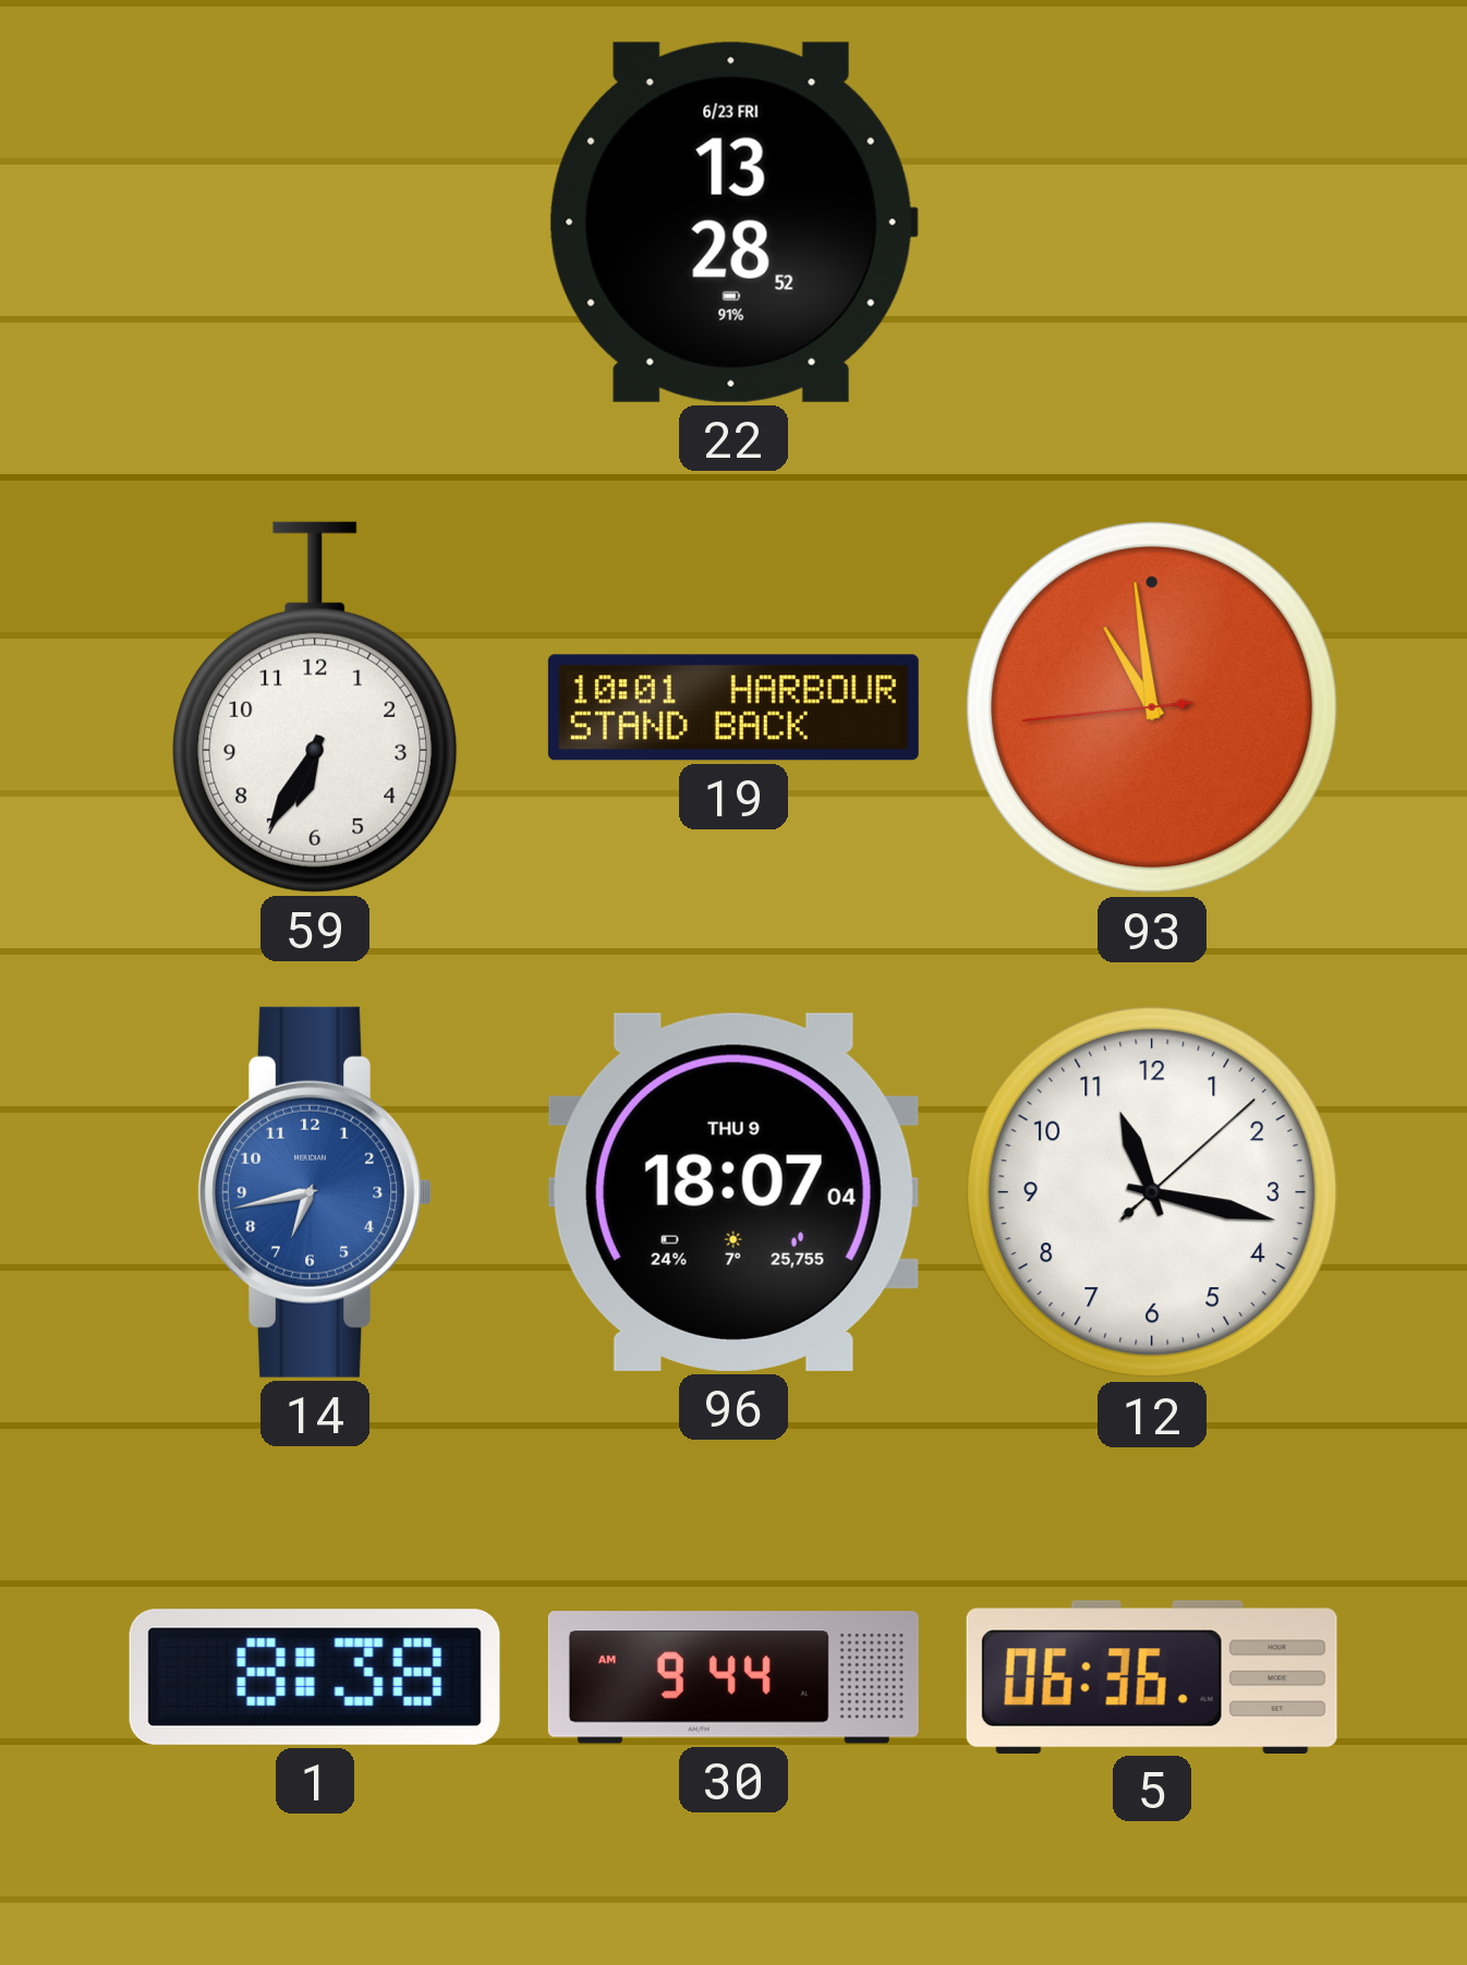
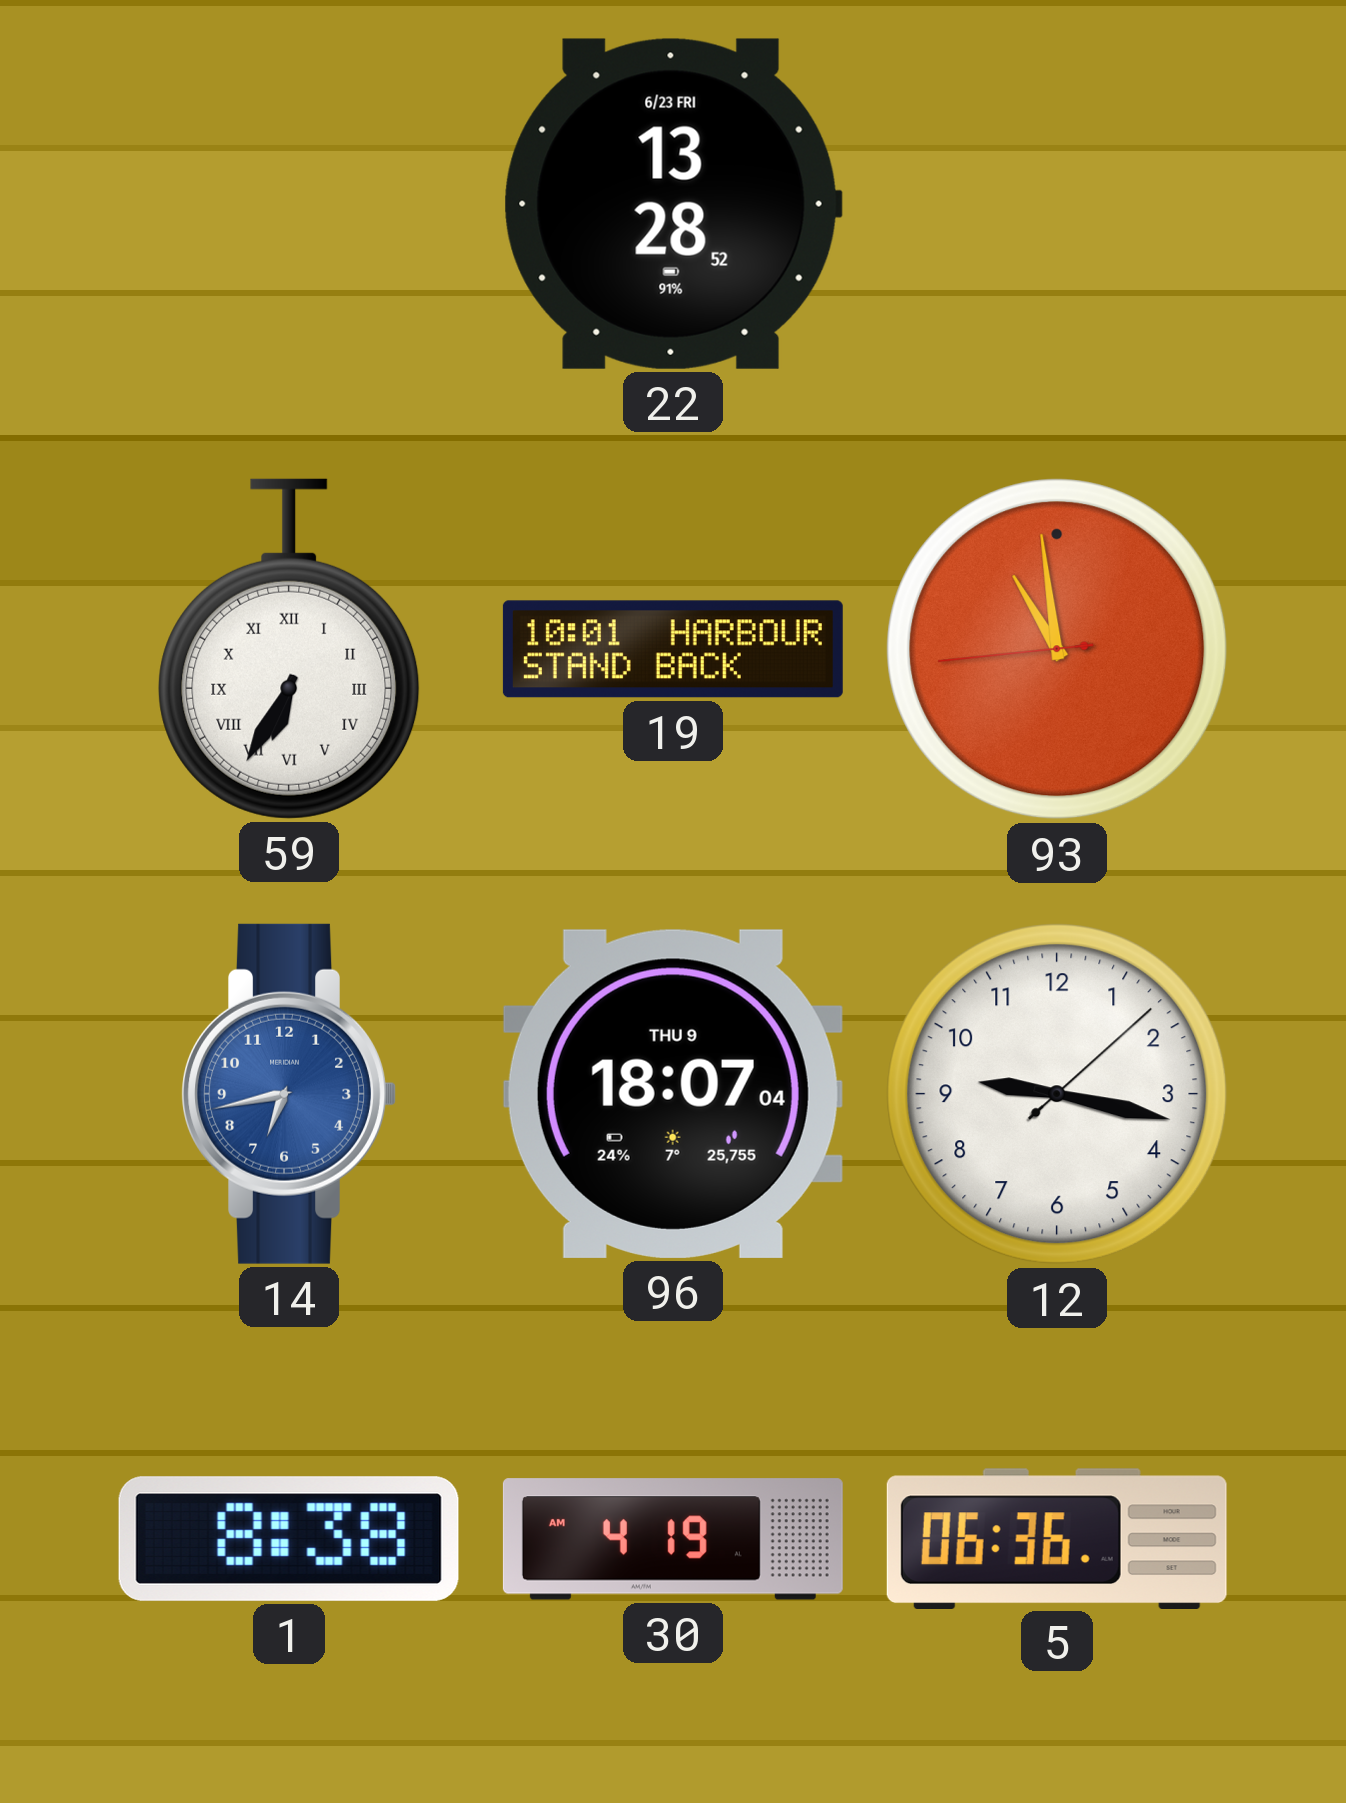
59 numerals: Arabic -> Roman
12: 11:17 -> 9:17
30: 9:44 -> 4:19
